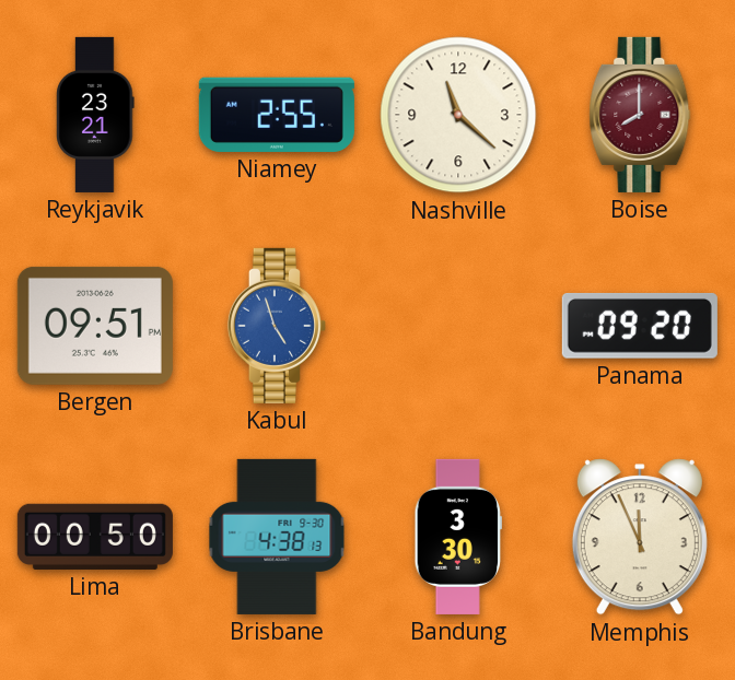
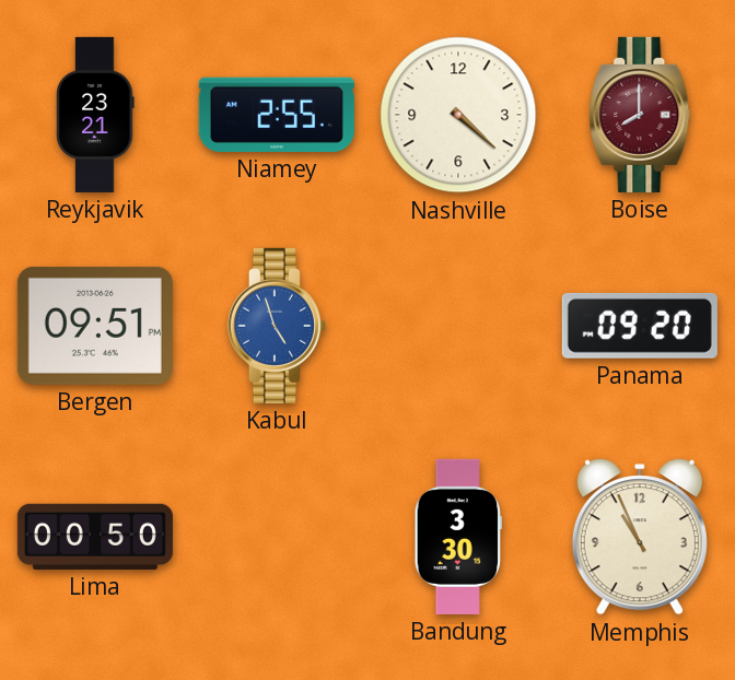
Nashville: 11:22 -> 4:22
Brisbane: 4:38 -> none
Memphis: 11:56 -> 10:56
